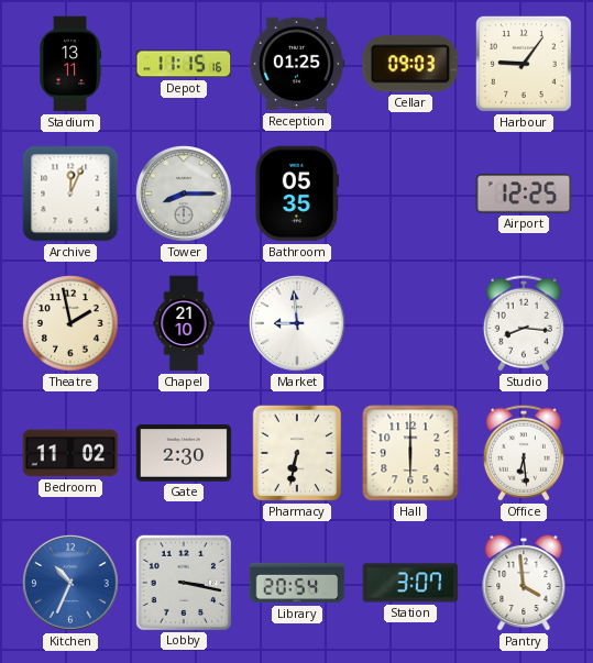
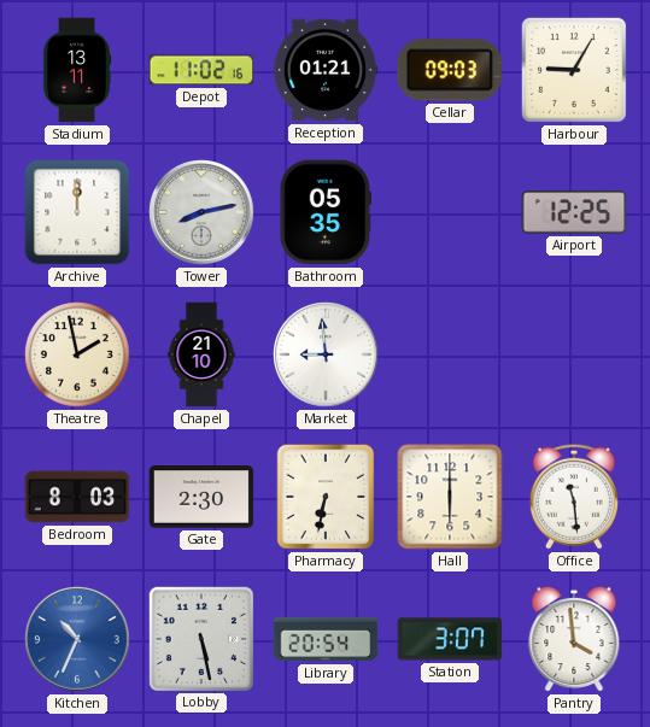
Depot: 11:15 -> 11:02
Reception: 01:25 -> 01:21
Harbour: 9:06 -> 9:05
Archive: 12:04 -> 12:00
Tower: 8:15 -> 8:13
Studio: 8:16 -> none
Bedroom: 11:02 -> 8:03
Office: 6:29 -> 11:29
Lobby: 3:17 -> 5:28
